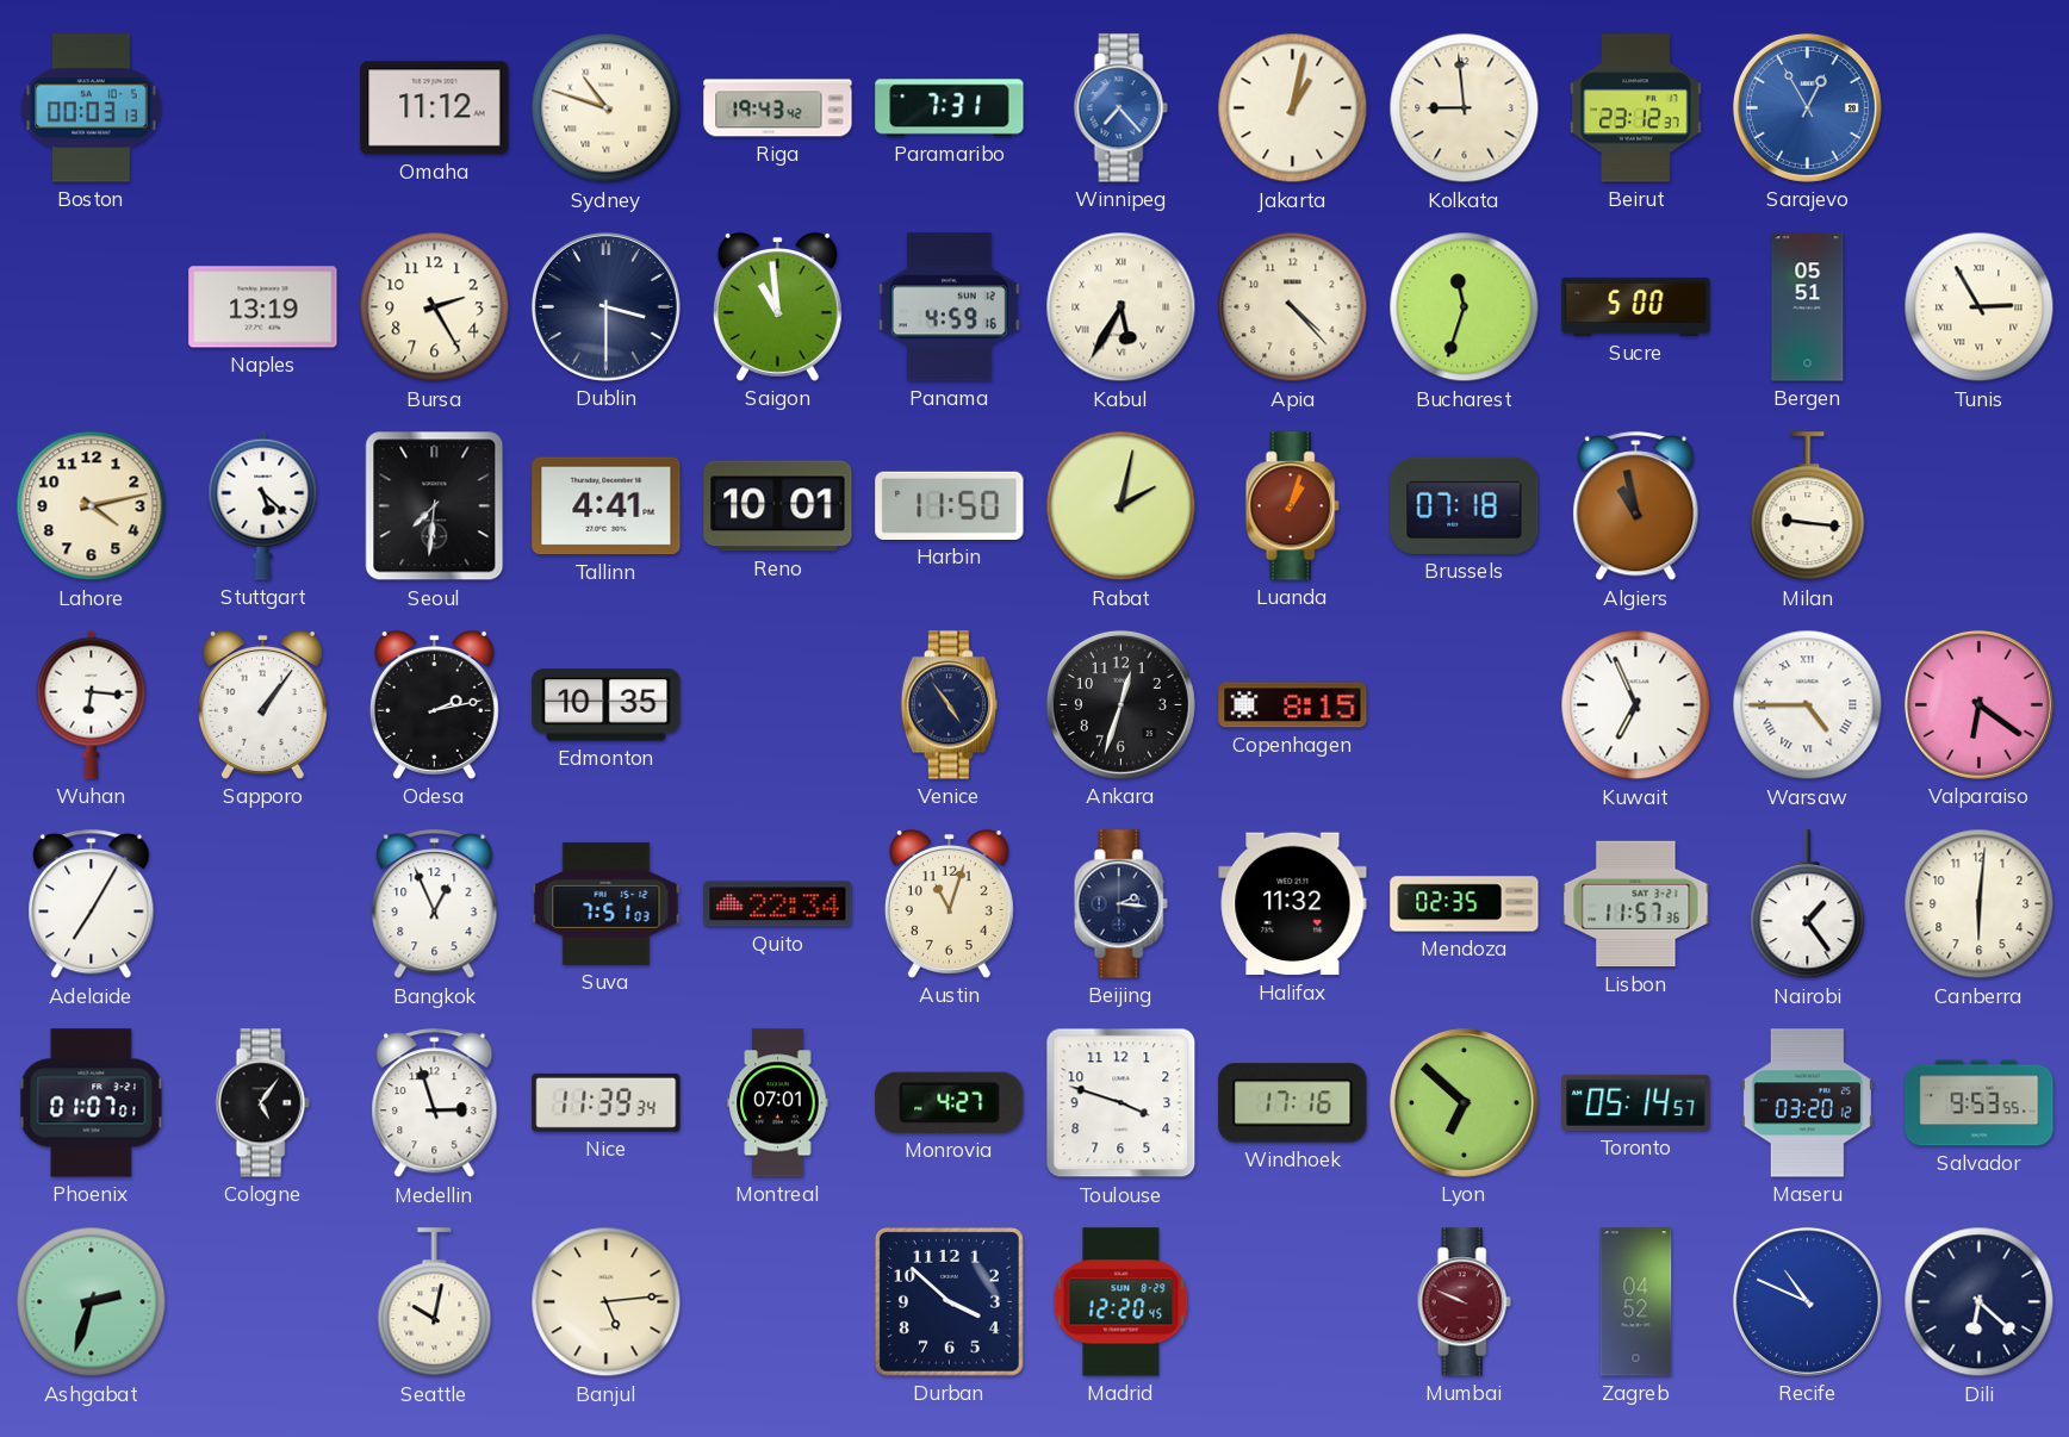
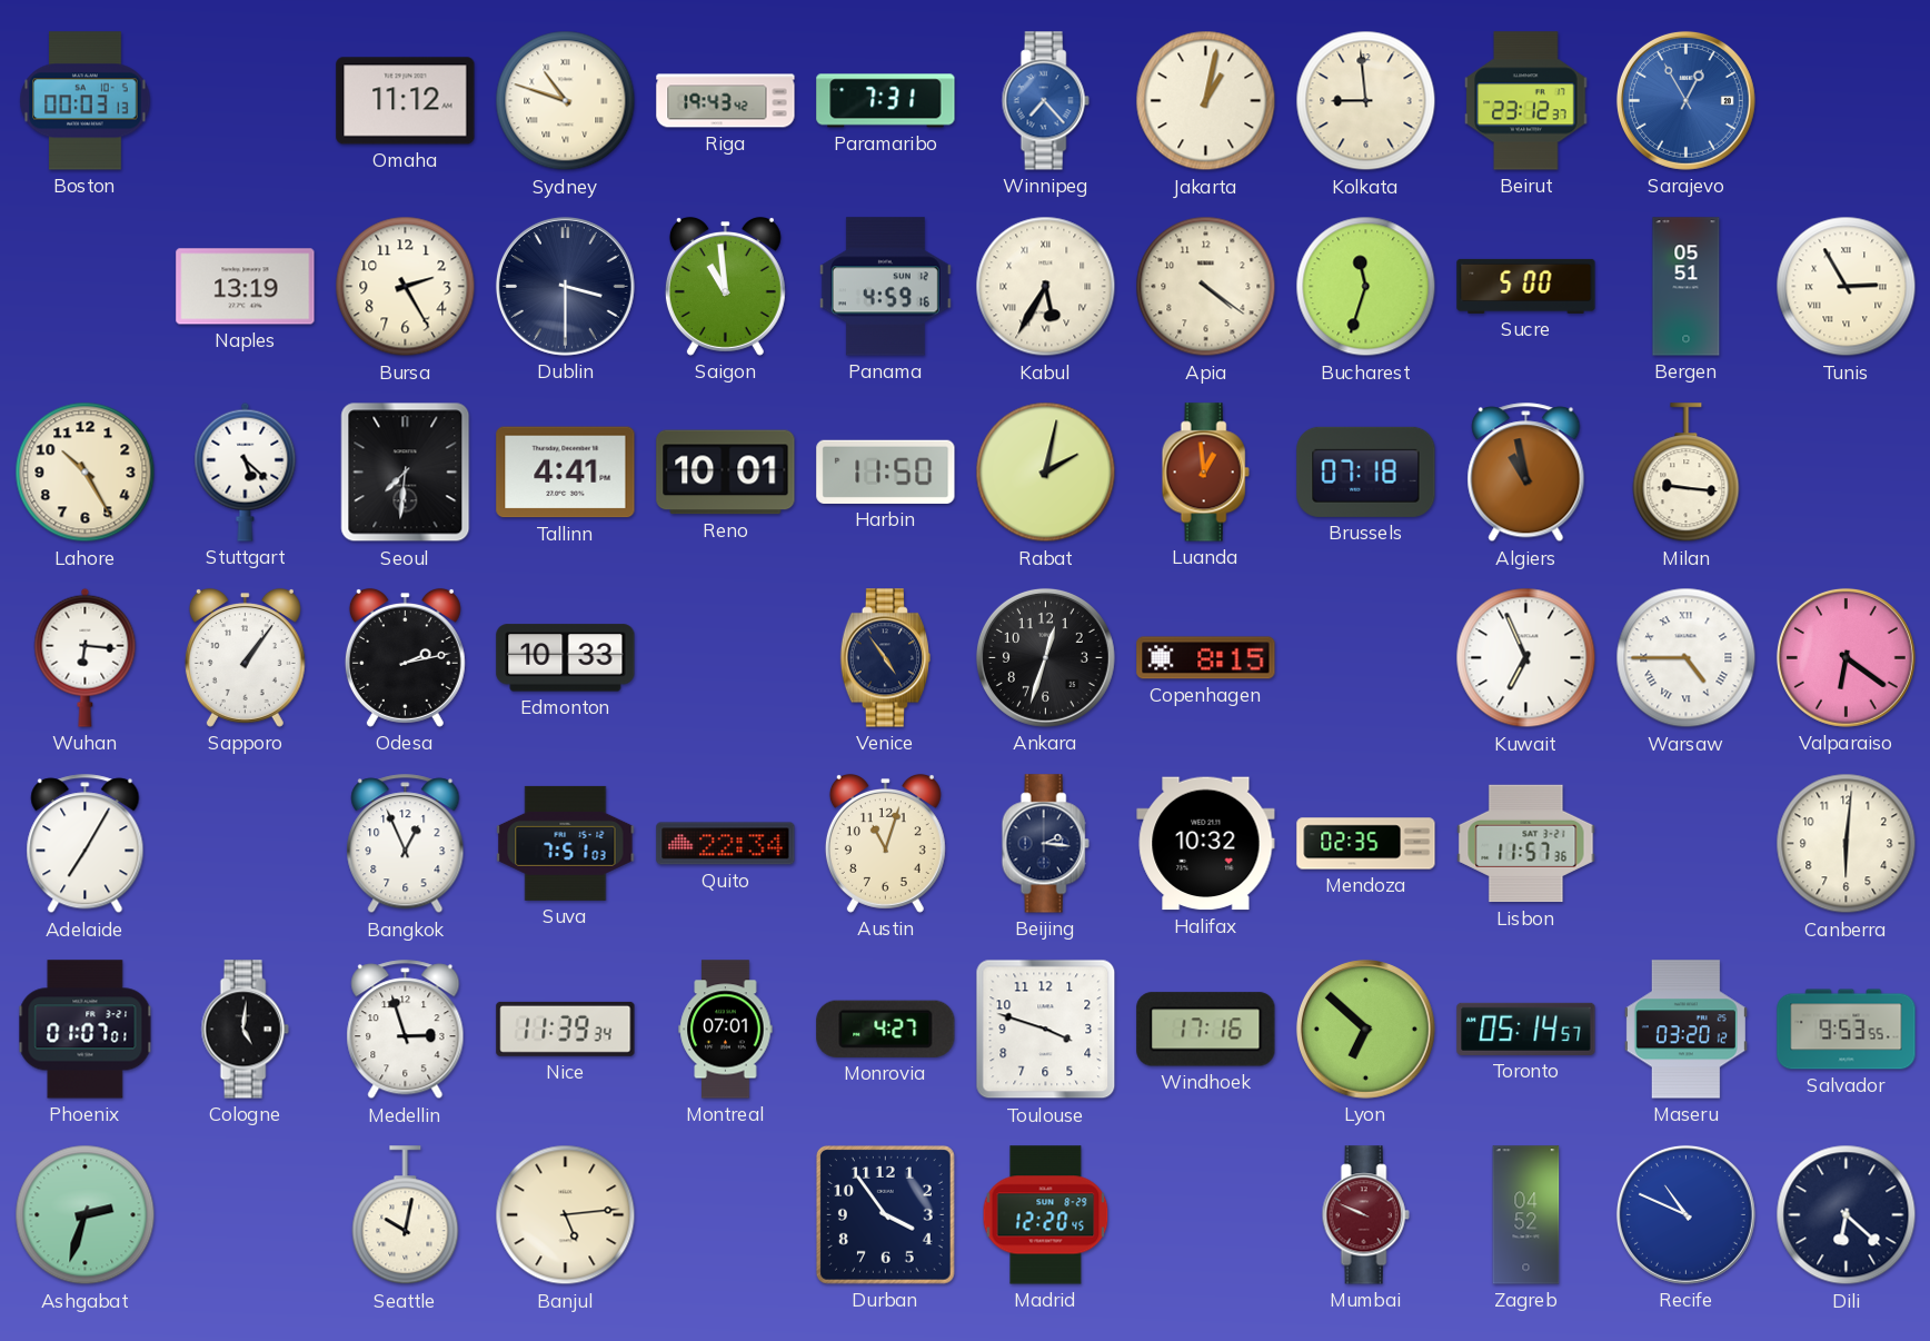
Apia: 4:23 -> 4:21
Lahore: 4:13 -> 10:25
Luanda: 1:03 -> 12:59
Edmonton: 10:35 -> 10:33
Halifax: 11:32 -> 10:32
Nairobi: 1:24 -> none
Cologne: 5:06 -> 5:01
Durban: 3:52 -> 3:54
